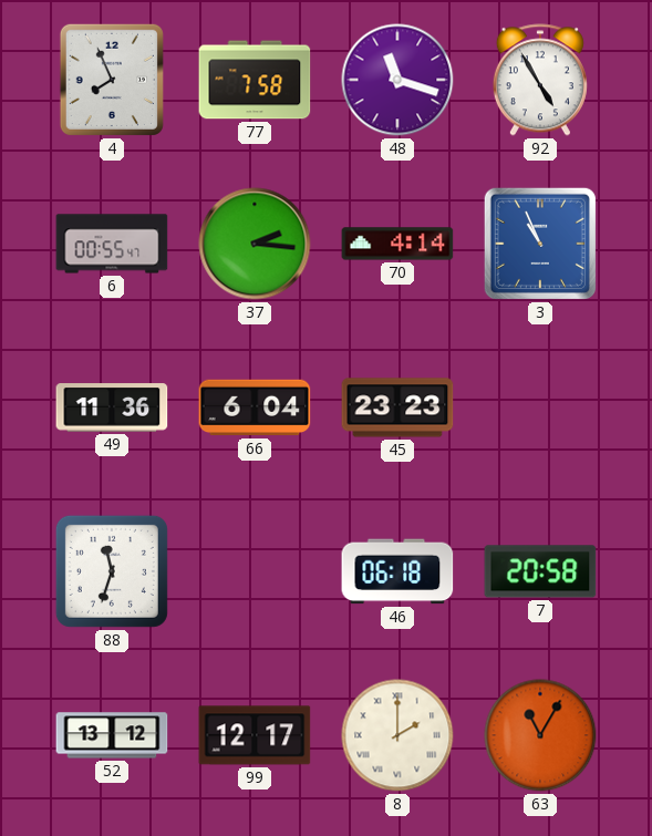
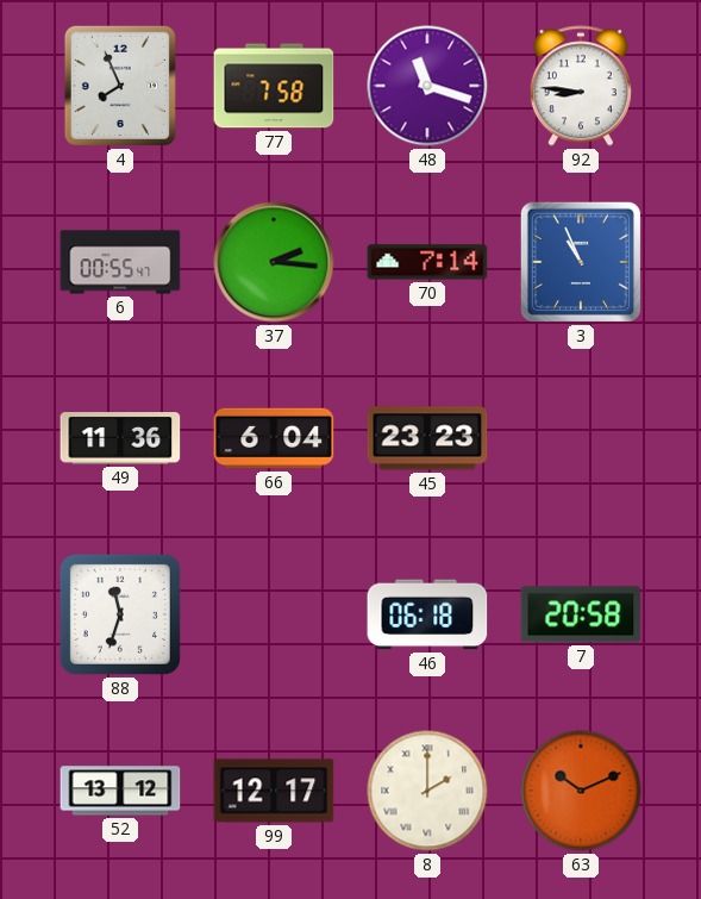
92: 4:55 -> 8:46
70: 4:14 -> 7:14
63: 11:05 -> 10:11
